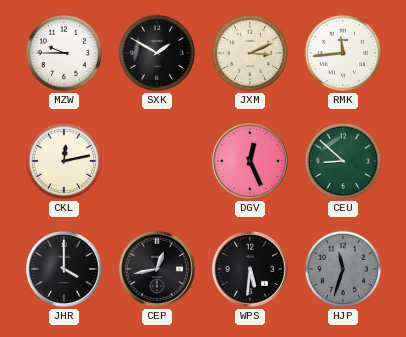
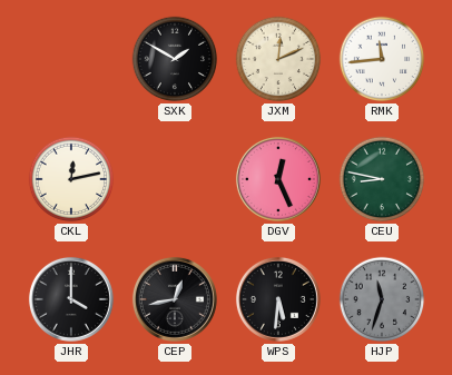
MZW: 9:45 -> none
JXM: 3:11 -> 12:11
CEU: 8:52 -> 8:47
